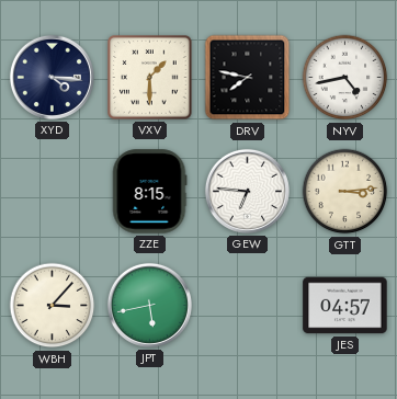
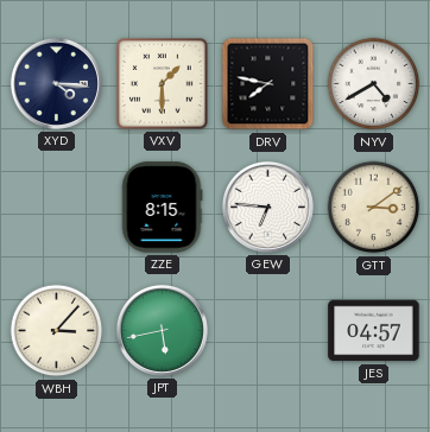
NYV: 4:43 -> 4:40
GTT: 3:14 -> 3:09
